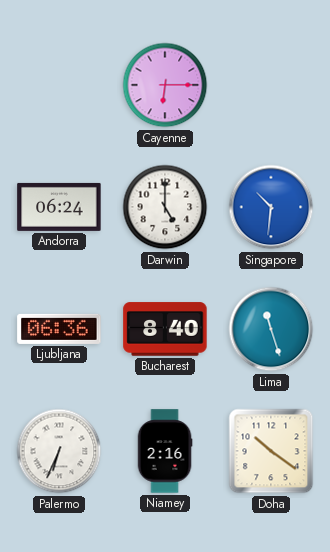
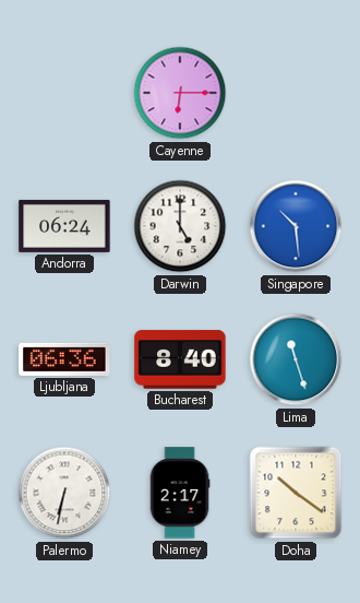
Singapore: 10:31 -> 10:29
Palermo: 6:34 -> 6:32
Niamey: 2:16 -> 2:17
